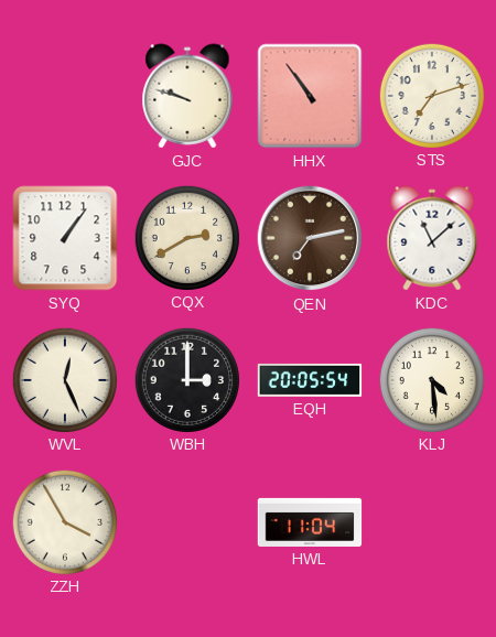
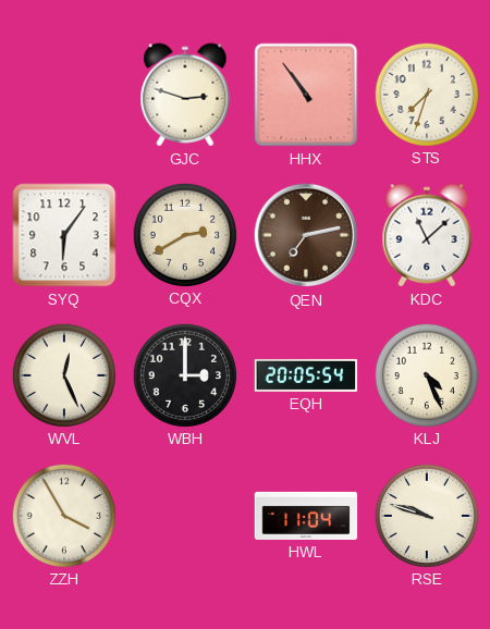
GJC: 9:48 -> 2:48
STS: 7:12 -> 7:33
SYQ: 1:06 -> 6:06
KLJ: 4:29 -> 4:26
RSE: none -> 9:48
